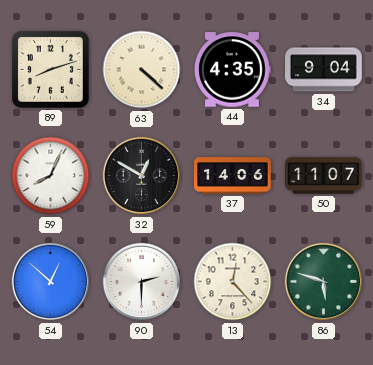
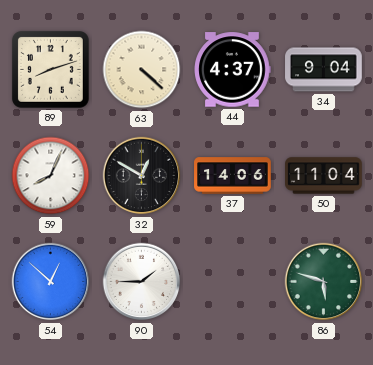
44: 4:35 -> 4:37
50: 11:07 -> 11:04
90: 2:30 -> 1:45
13: 12:23 -> none
